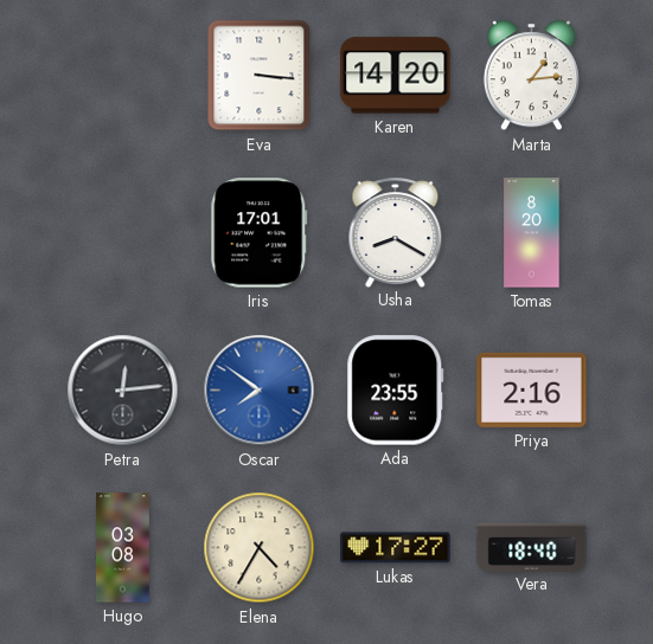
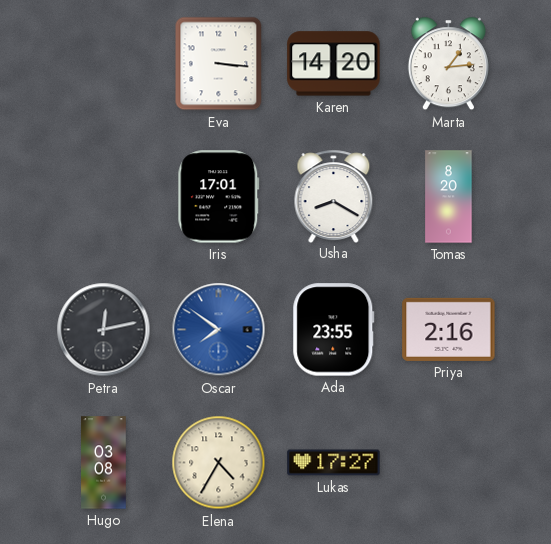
Petra: 12:14 -> 12:13
Vera: 18:40 -> none
